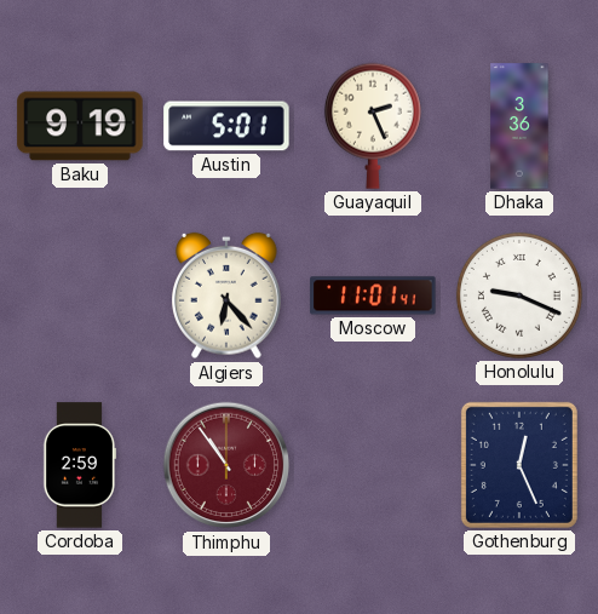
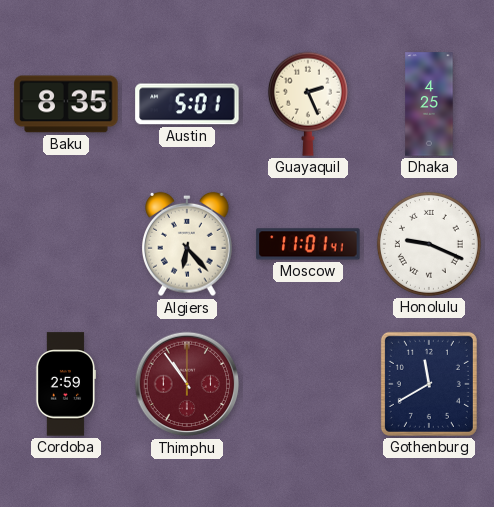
Baku: 9:19 -> 8:35
Dhaka: 3:36 -> 4:25
Gothenburg: 12:26 -> 11:40
